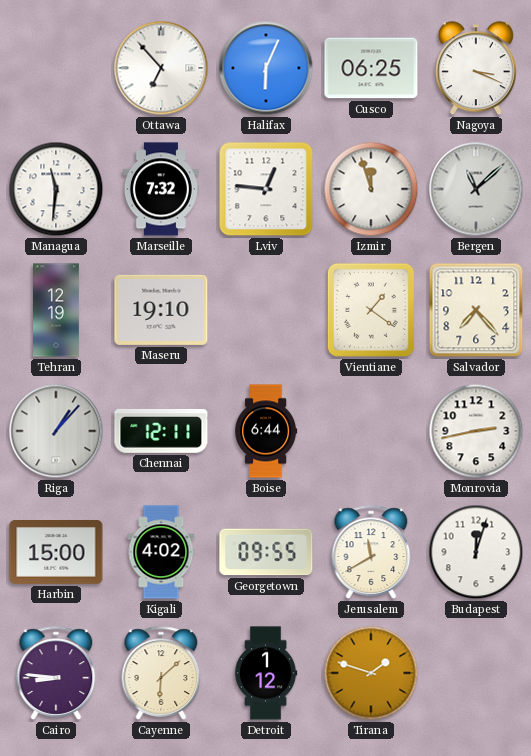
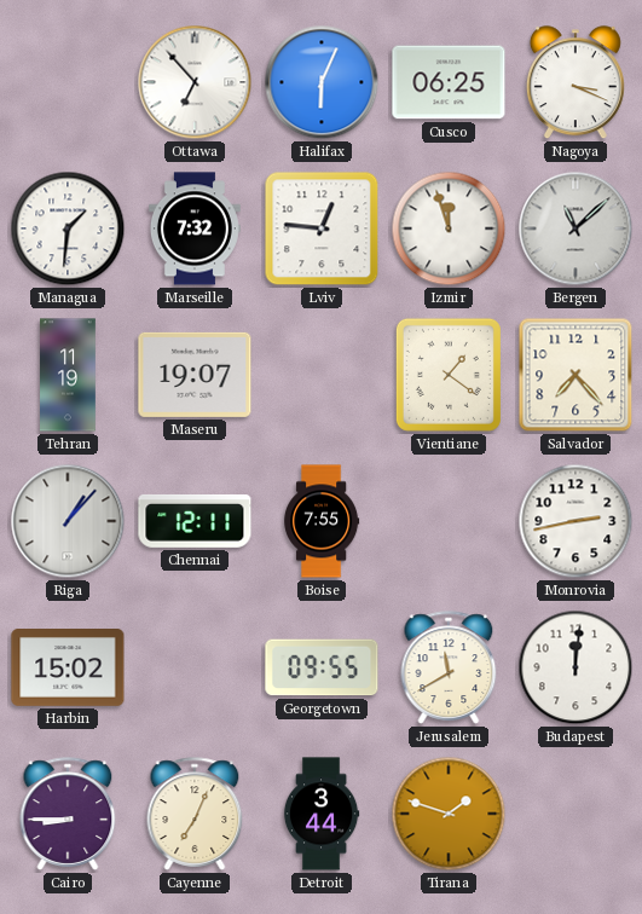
Managua: 11:31 -> 1:31
Tehran: 12:19 -> 11:19
Maseru: 19:10 -> 19:07
Boise: 6:44 -> 7:55
Harbin: 15:00 -> 15:02
Kigali: 4:02 -> none
Budapest: 12:03 -> 12:01
Cairo: 8:46 -> 8:45
Cayenne: 6:08 -> 7:04
Detroit: 1:12 -> 3:44
